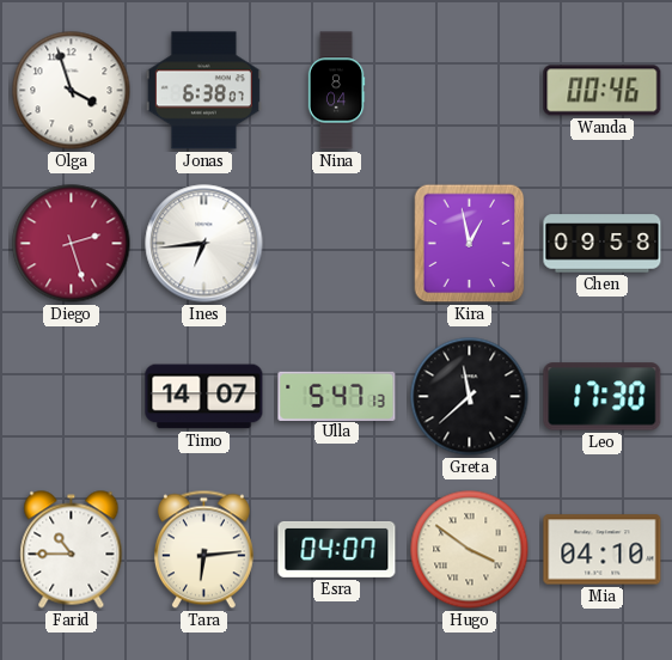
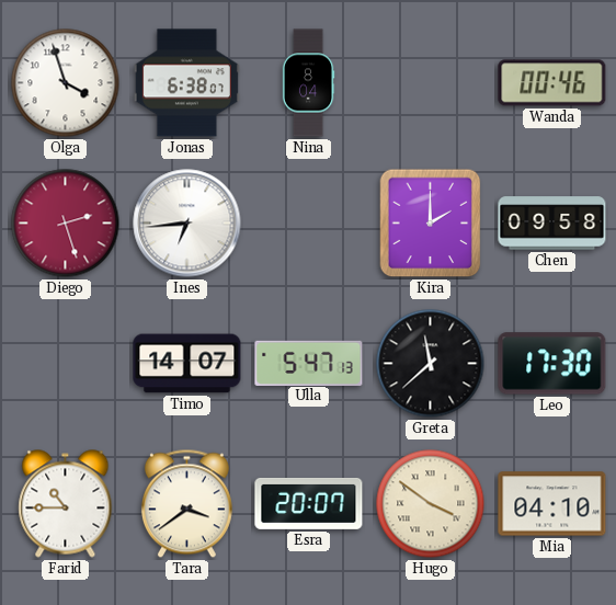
Kira: 12:58 -> 2:00
Tara: 6:14 -> 3:39
Esra: 04:07 -> 20:07
